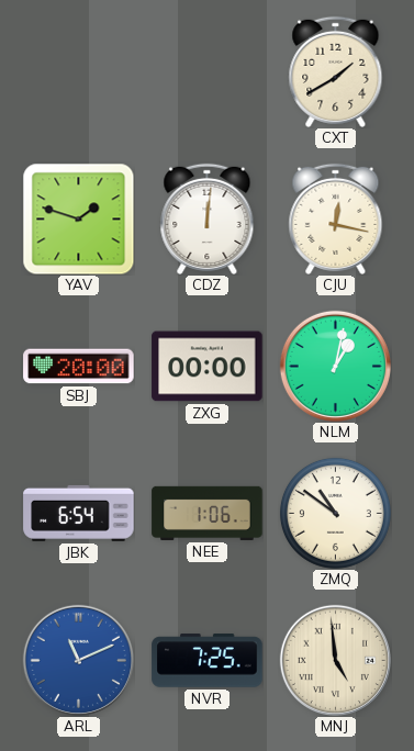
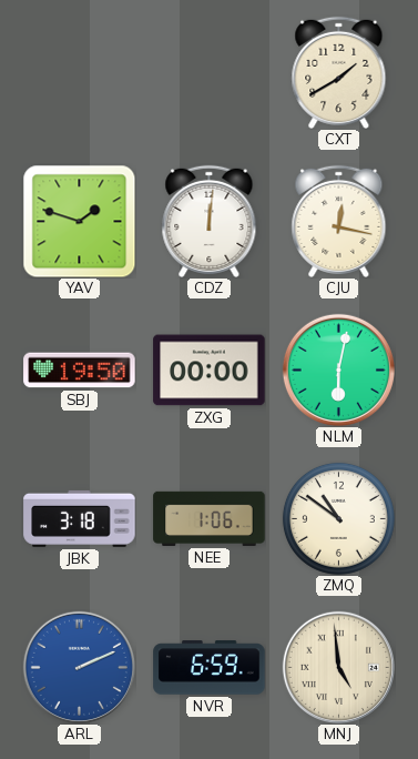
SBJ: 20:00 -> 19:50
NLM: 1:02 -> 6:02
JBK: 6:54 -> 3:18
ARL: 11:11 -> 2:11
NVR: 7:25 -> 6:59
